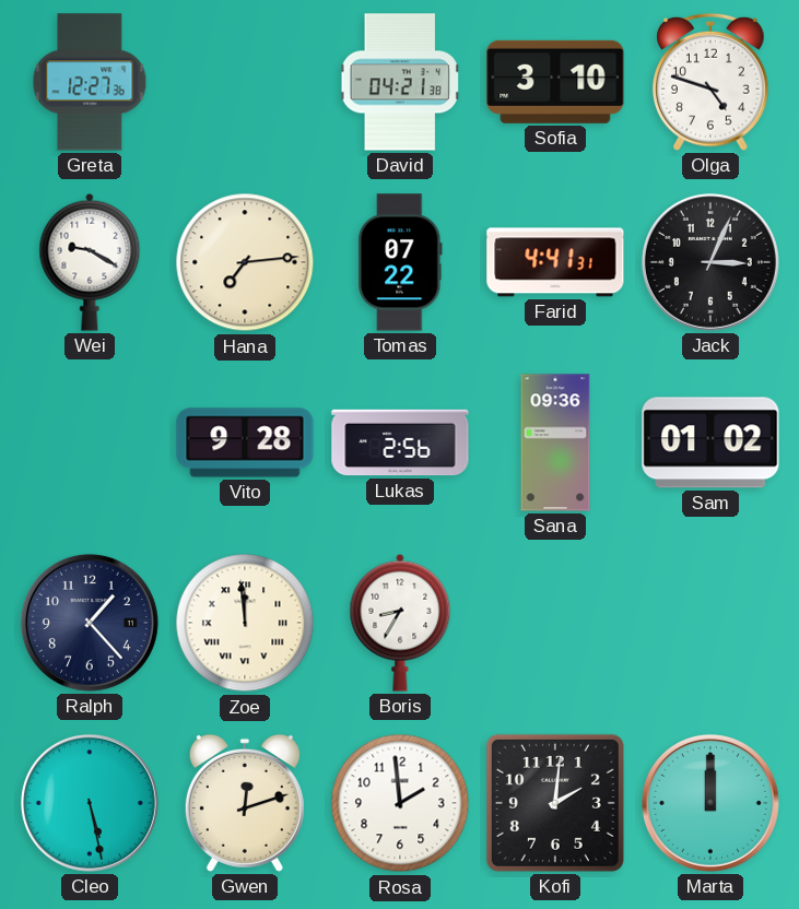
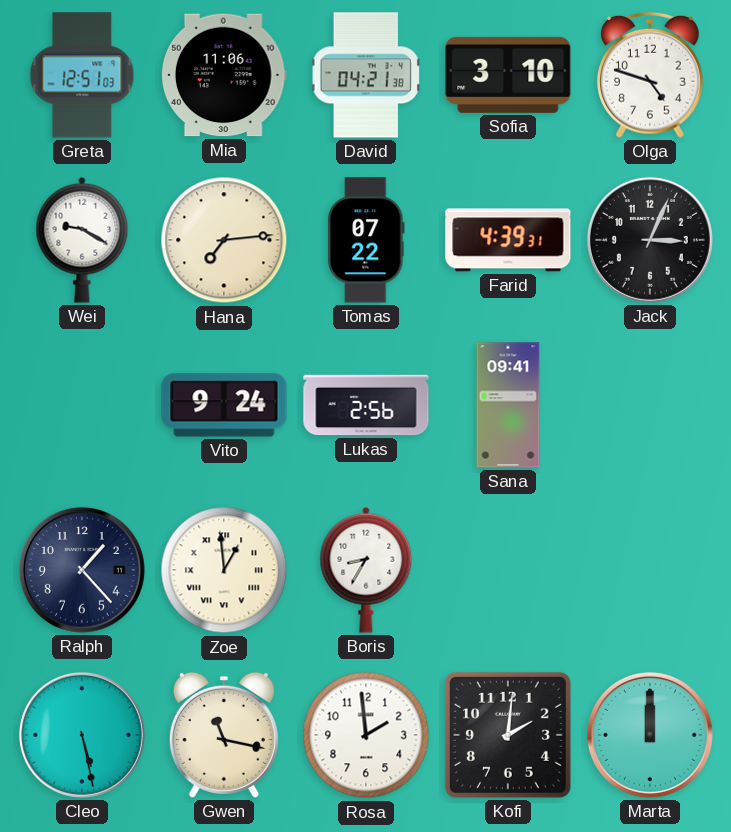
Greta: 12:27 -> 12:51
Mia: none -> 11:06
Farid: 4:41 -> 4:39
Vito: 9:28 -> 9:24
Sana: 09:36 -> 09:41
Sam: 01:02 -> none
Zoe: 11:59 -> 12:59
Gwen: 12:12 -> 11:17
